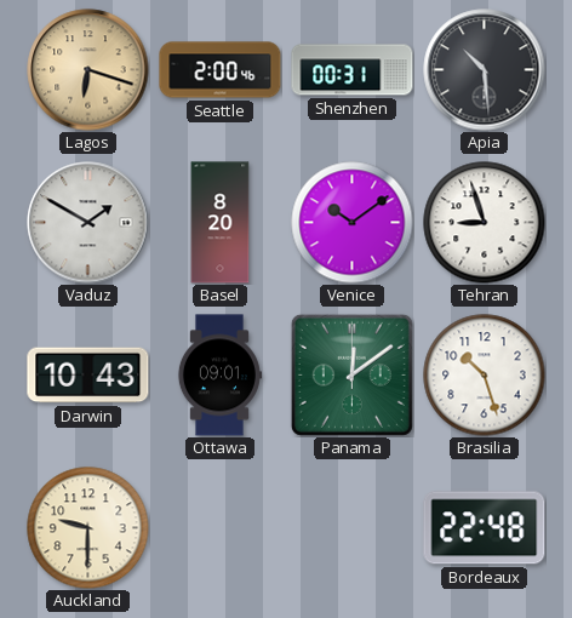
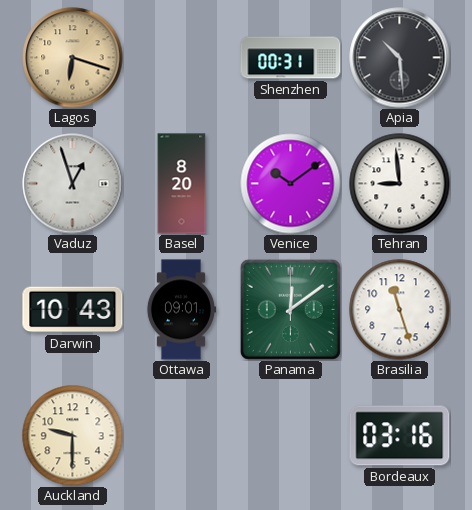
Seattle: 2:00 -> none
Vaduz: 1:50 -> 12:57
Tehran: 8:57 -> 8:59
Brasilia: 10:27 -> 11:27
Bordeaux: 22:48 -> 03:16
